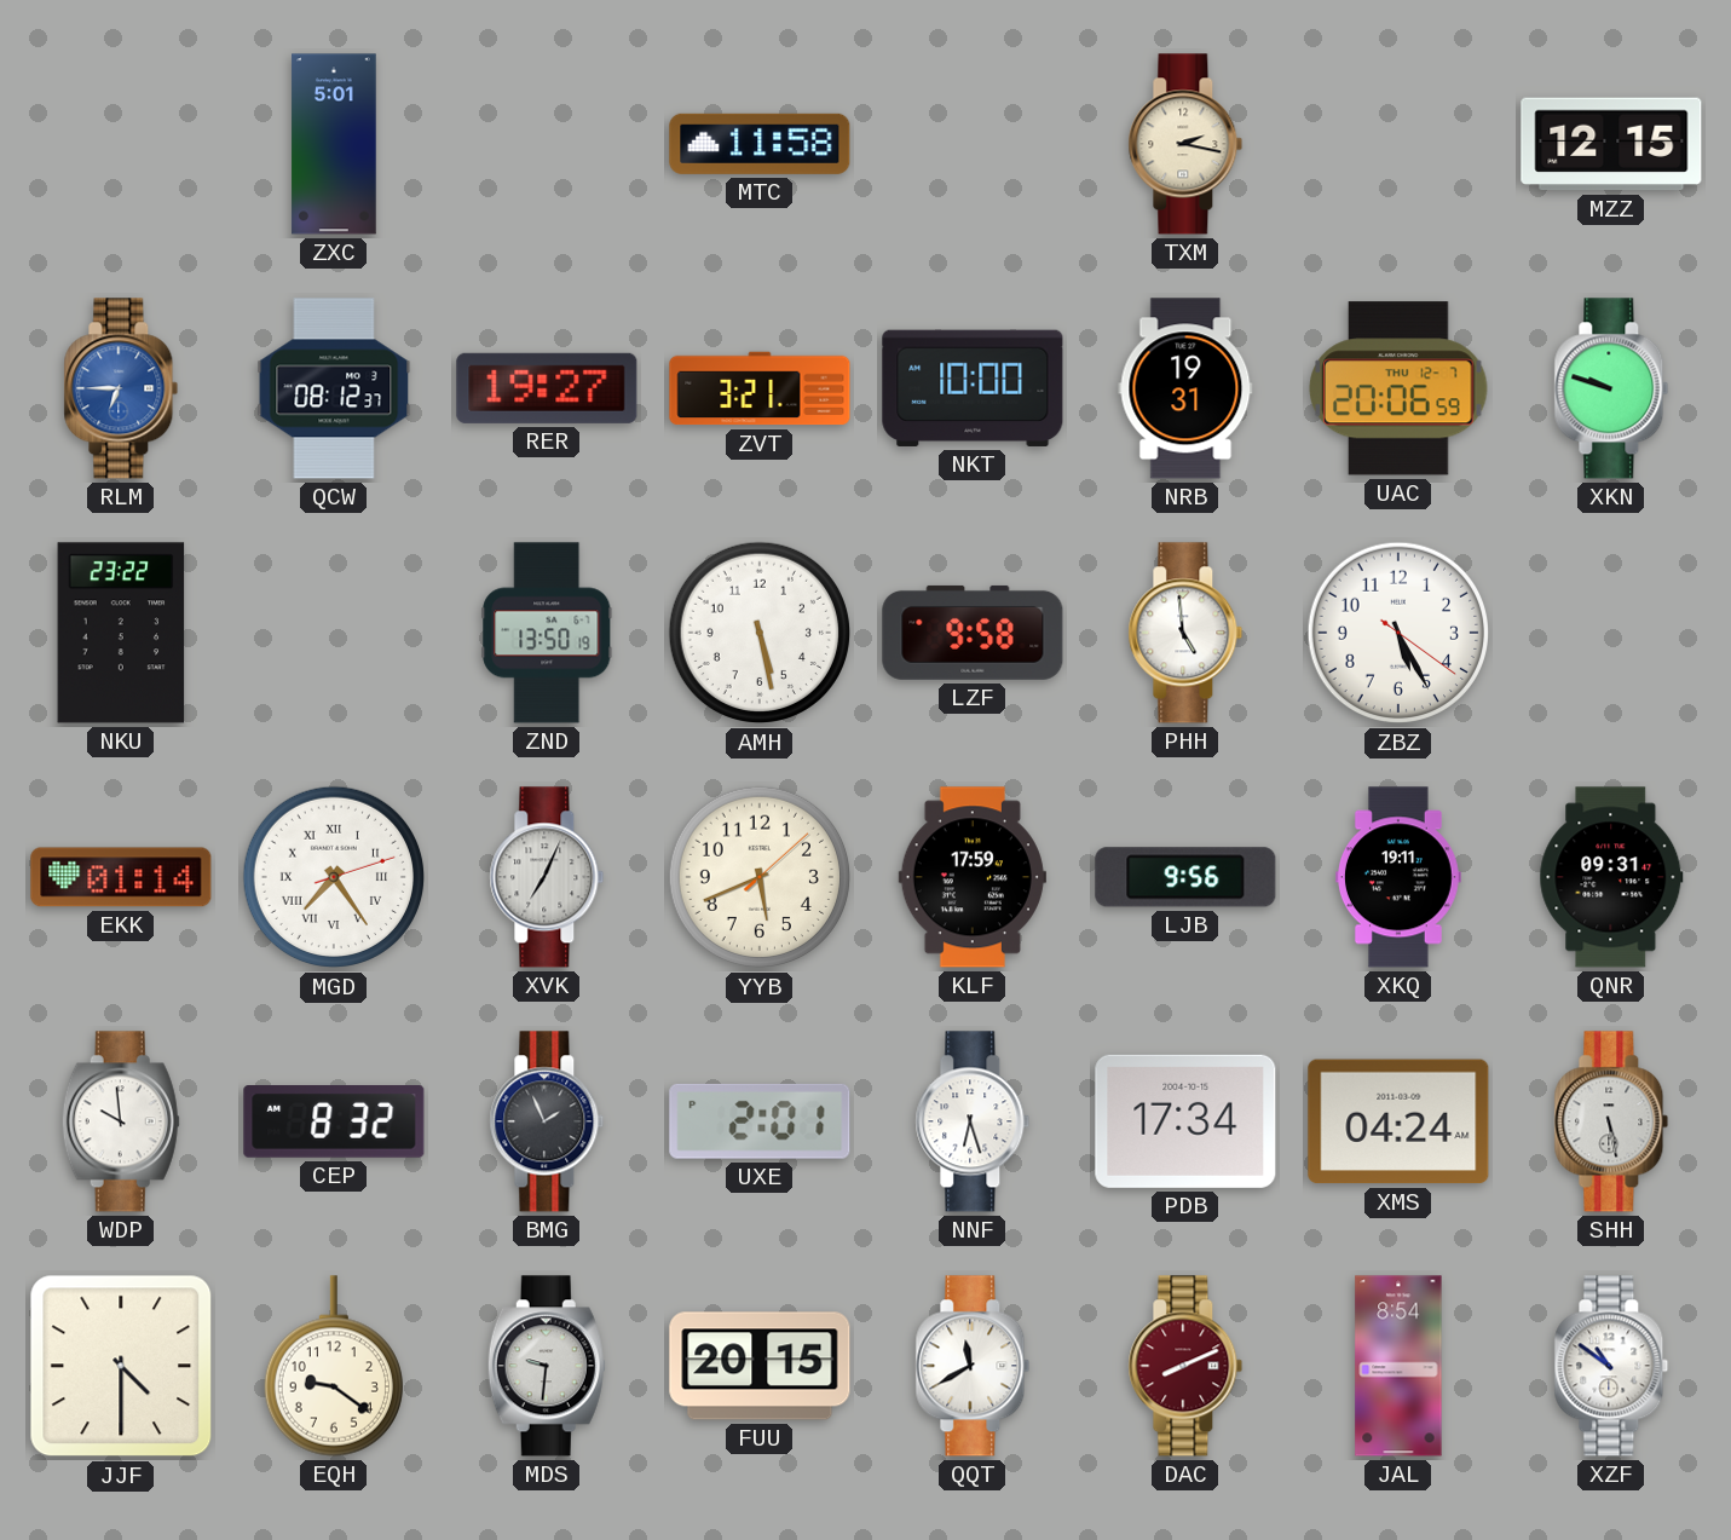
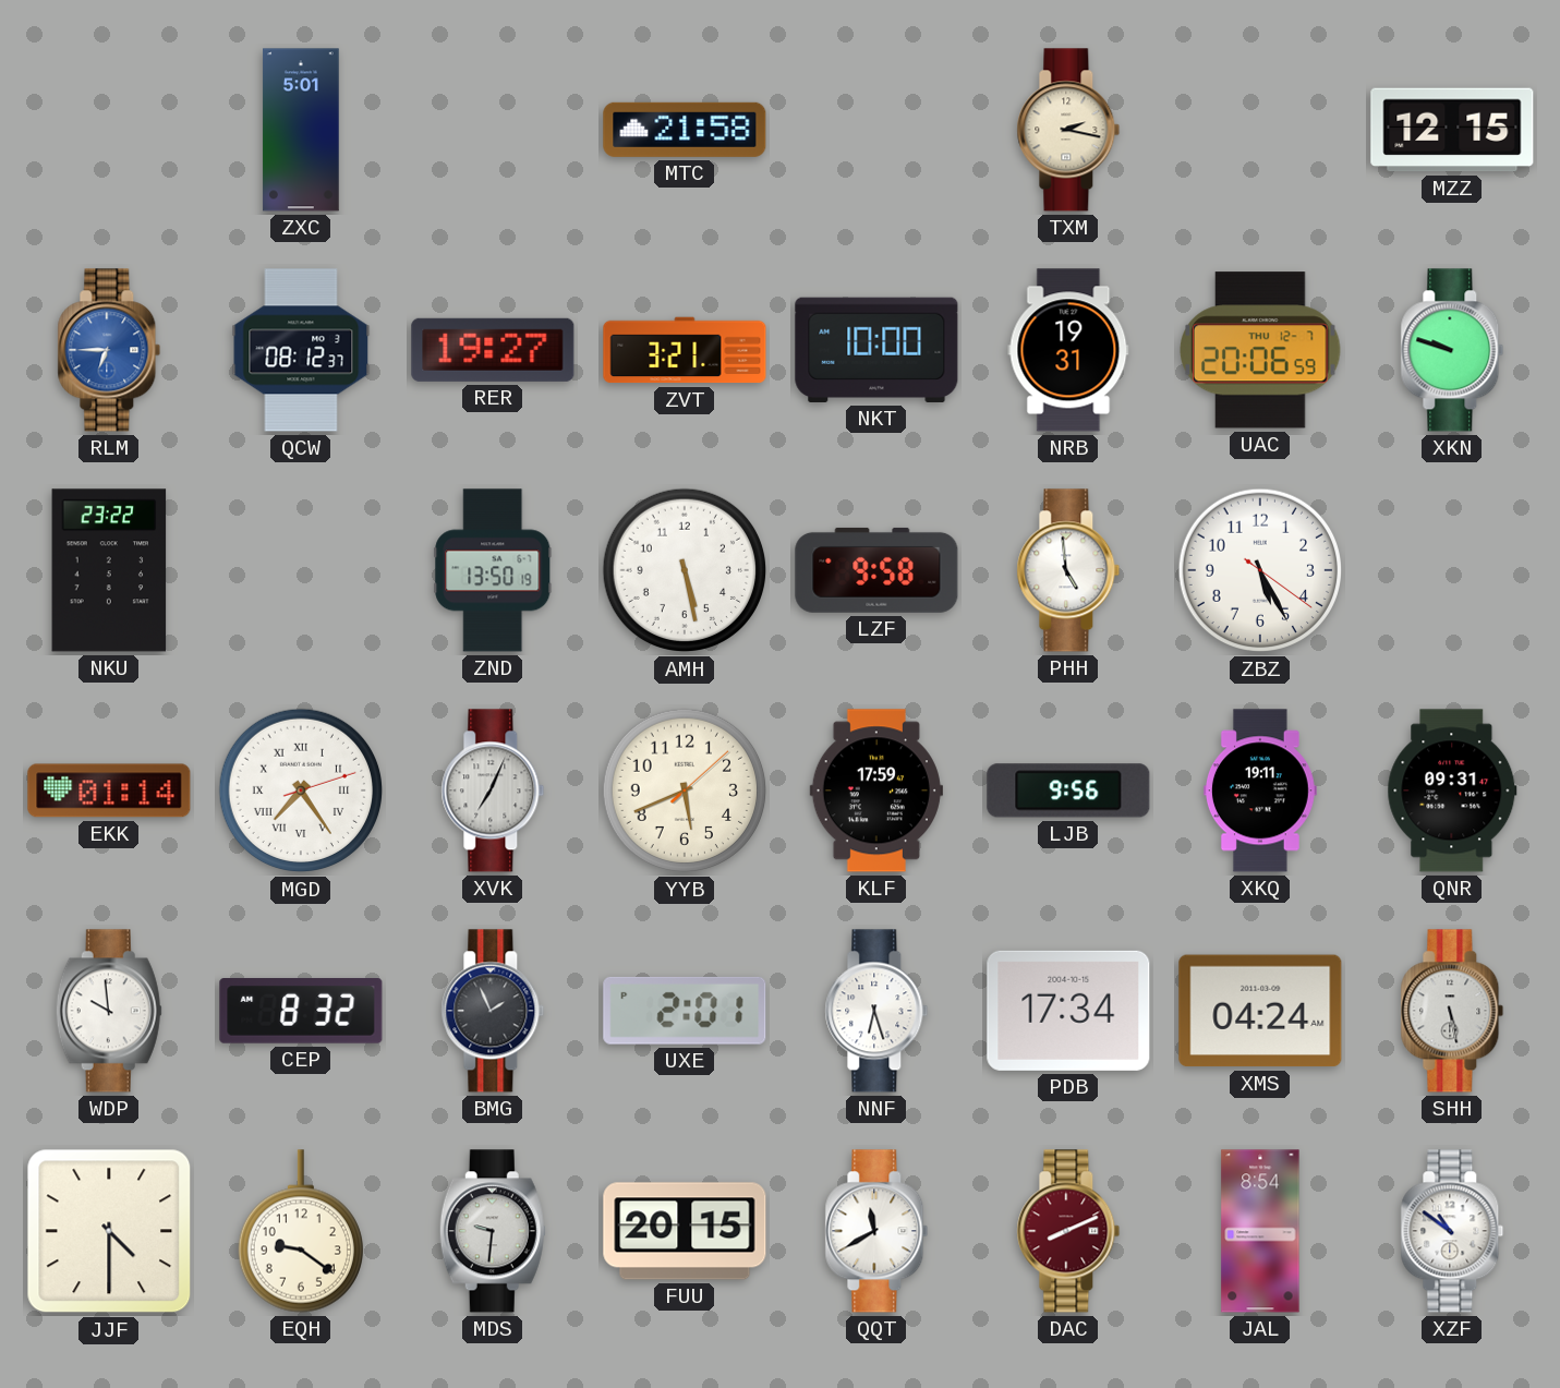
MTC: 11:58 -> 21:58
